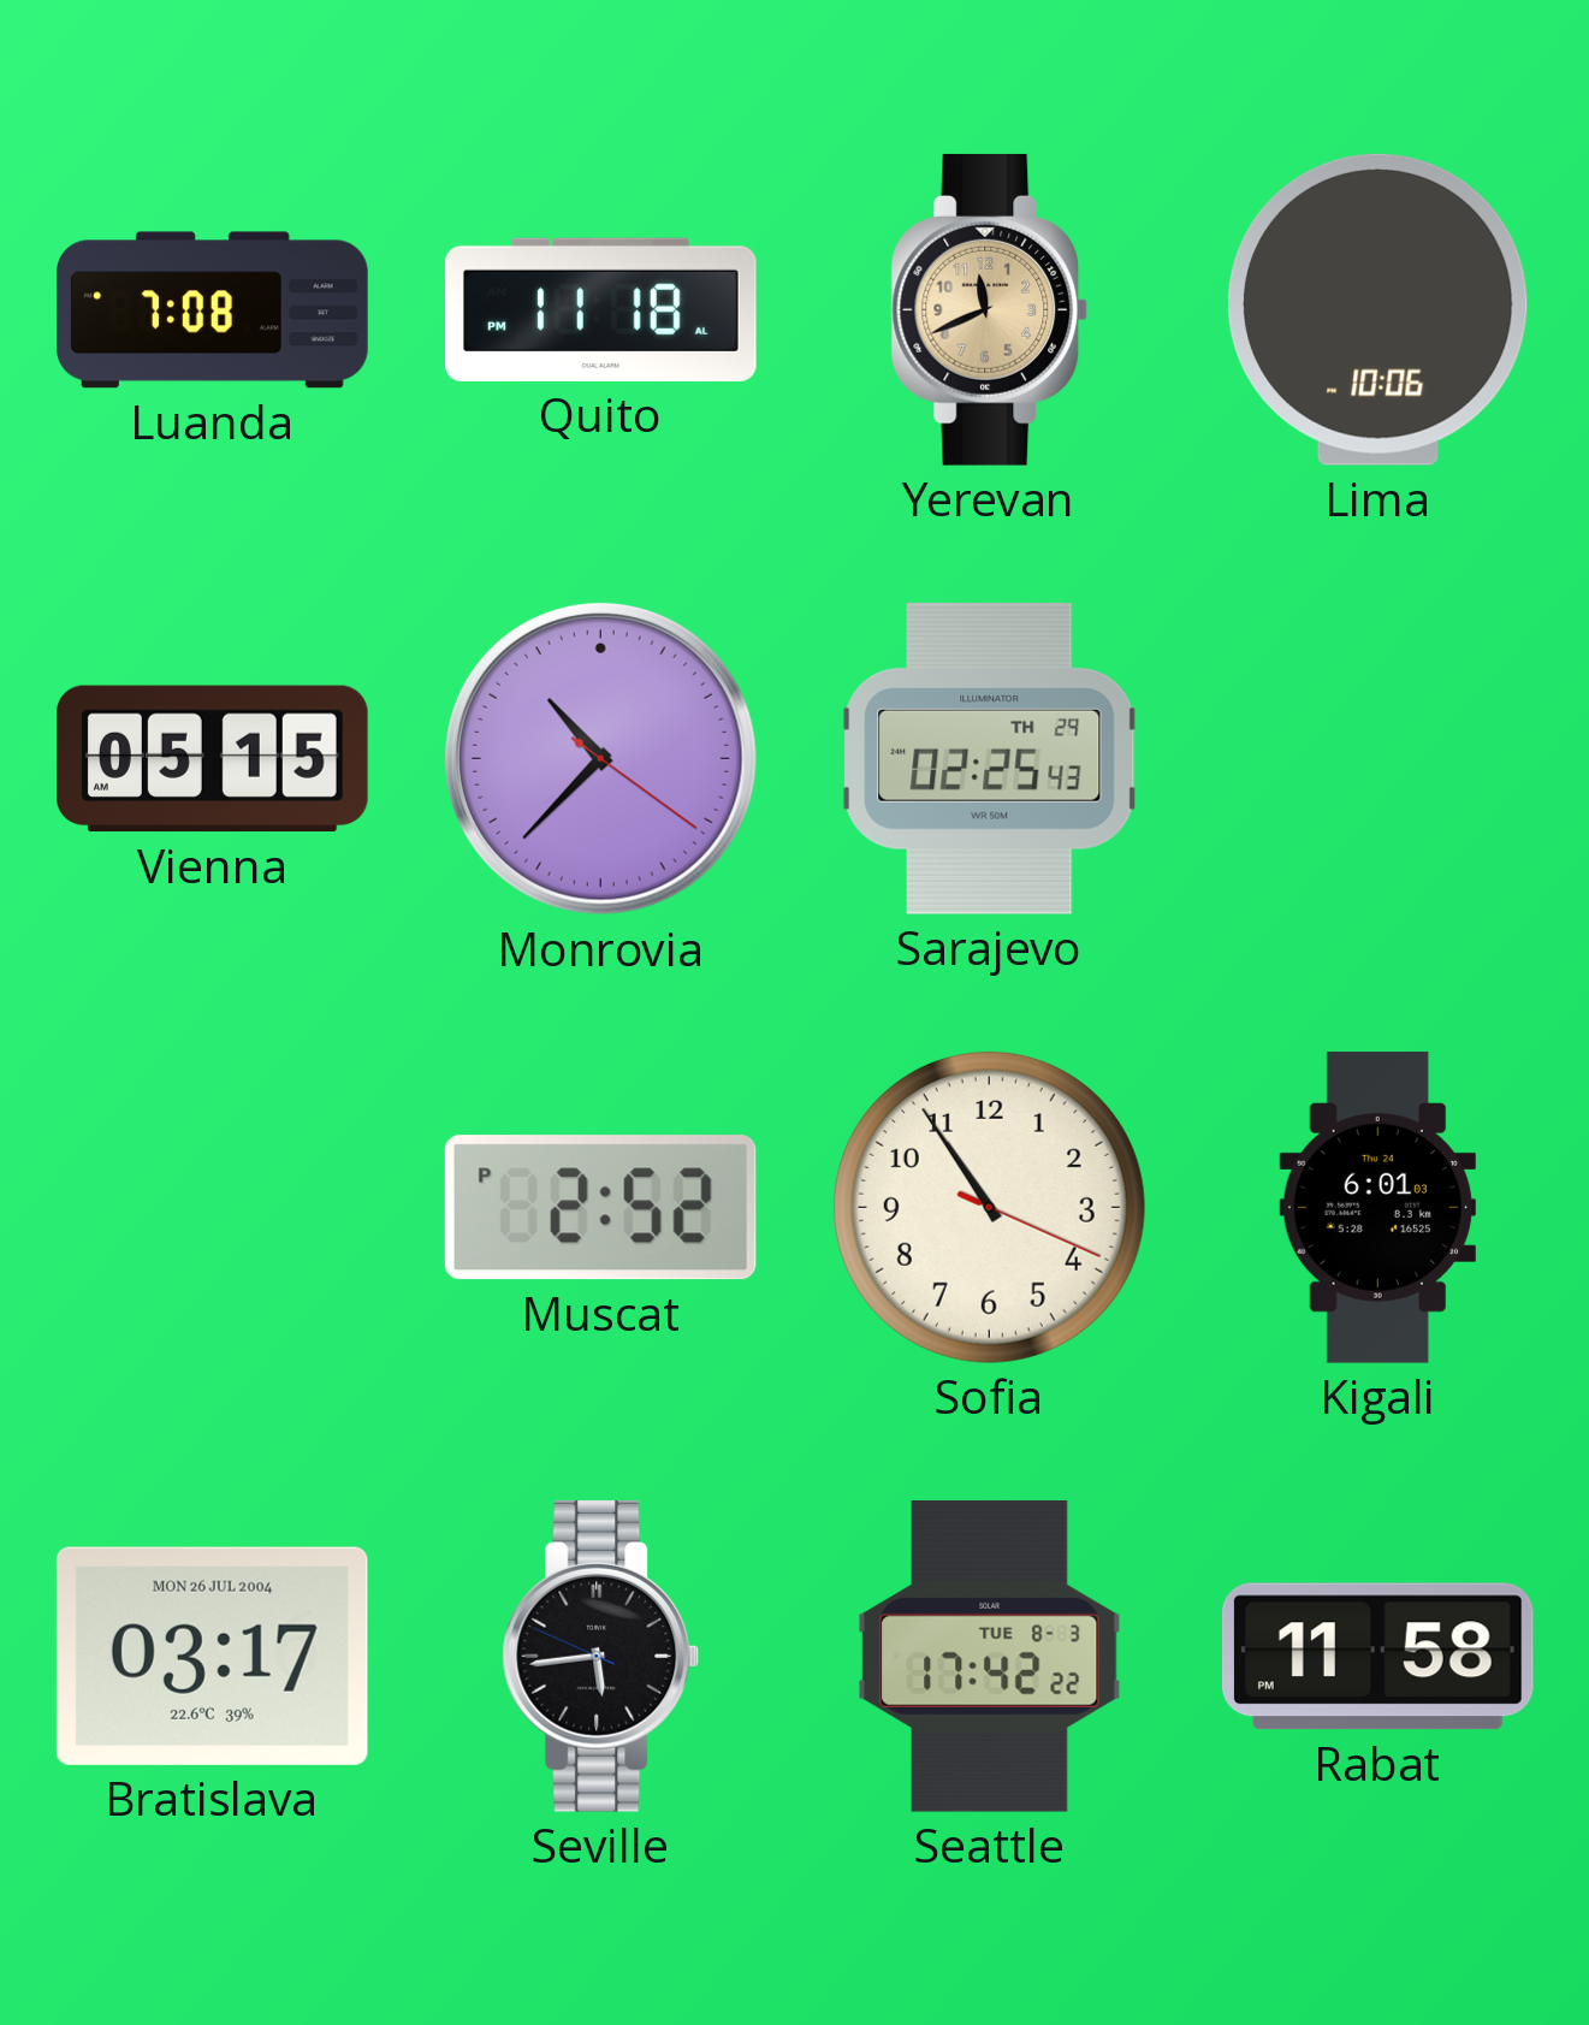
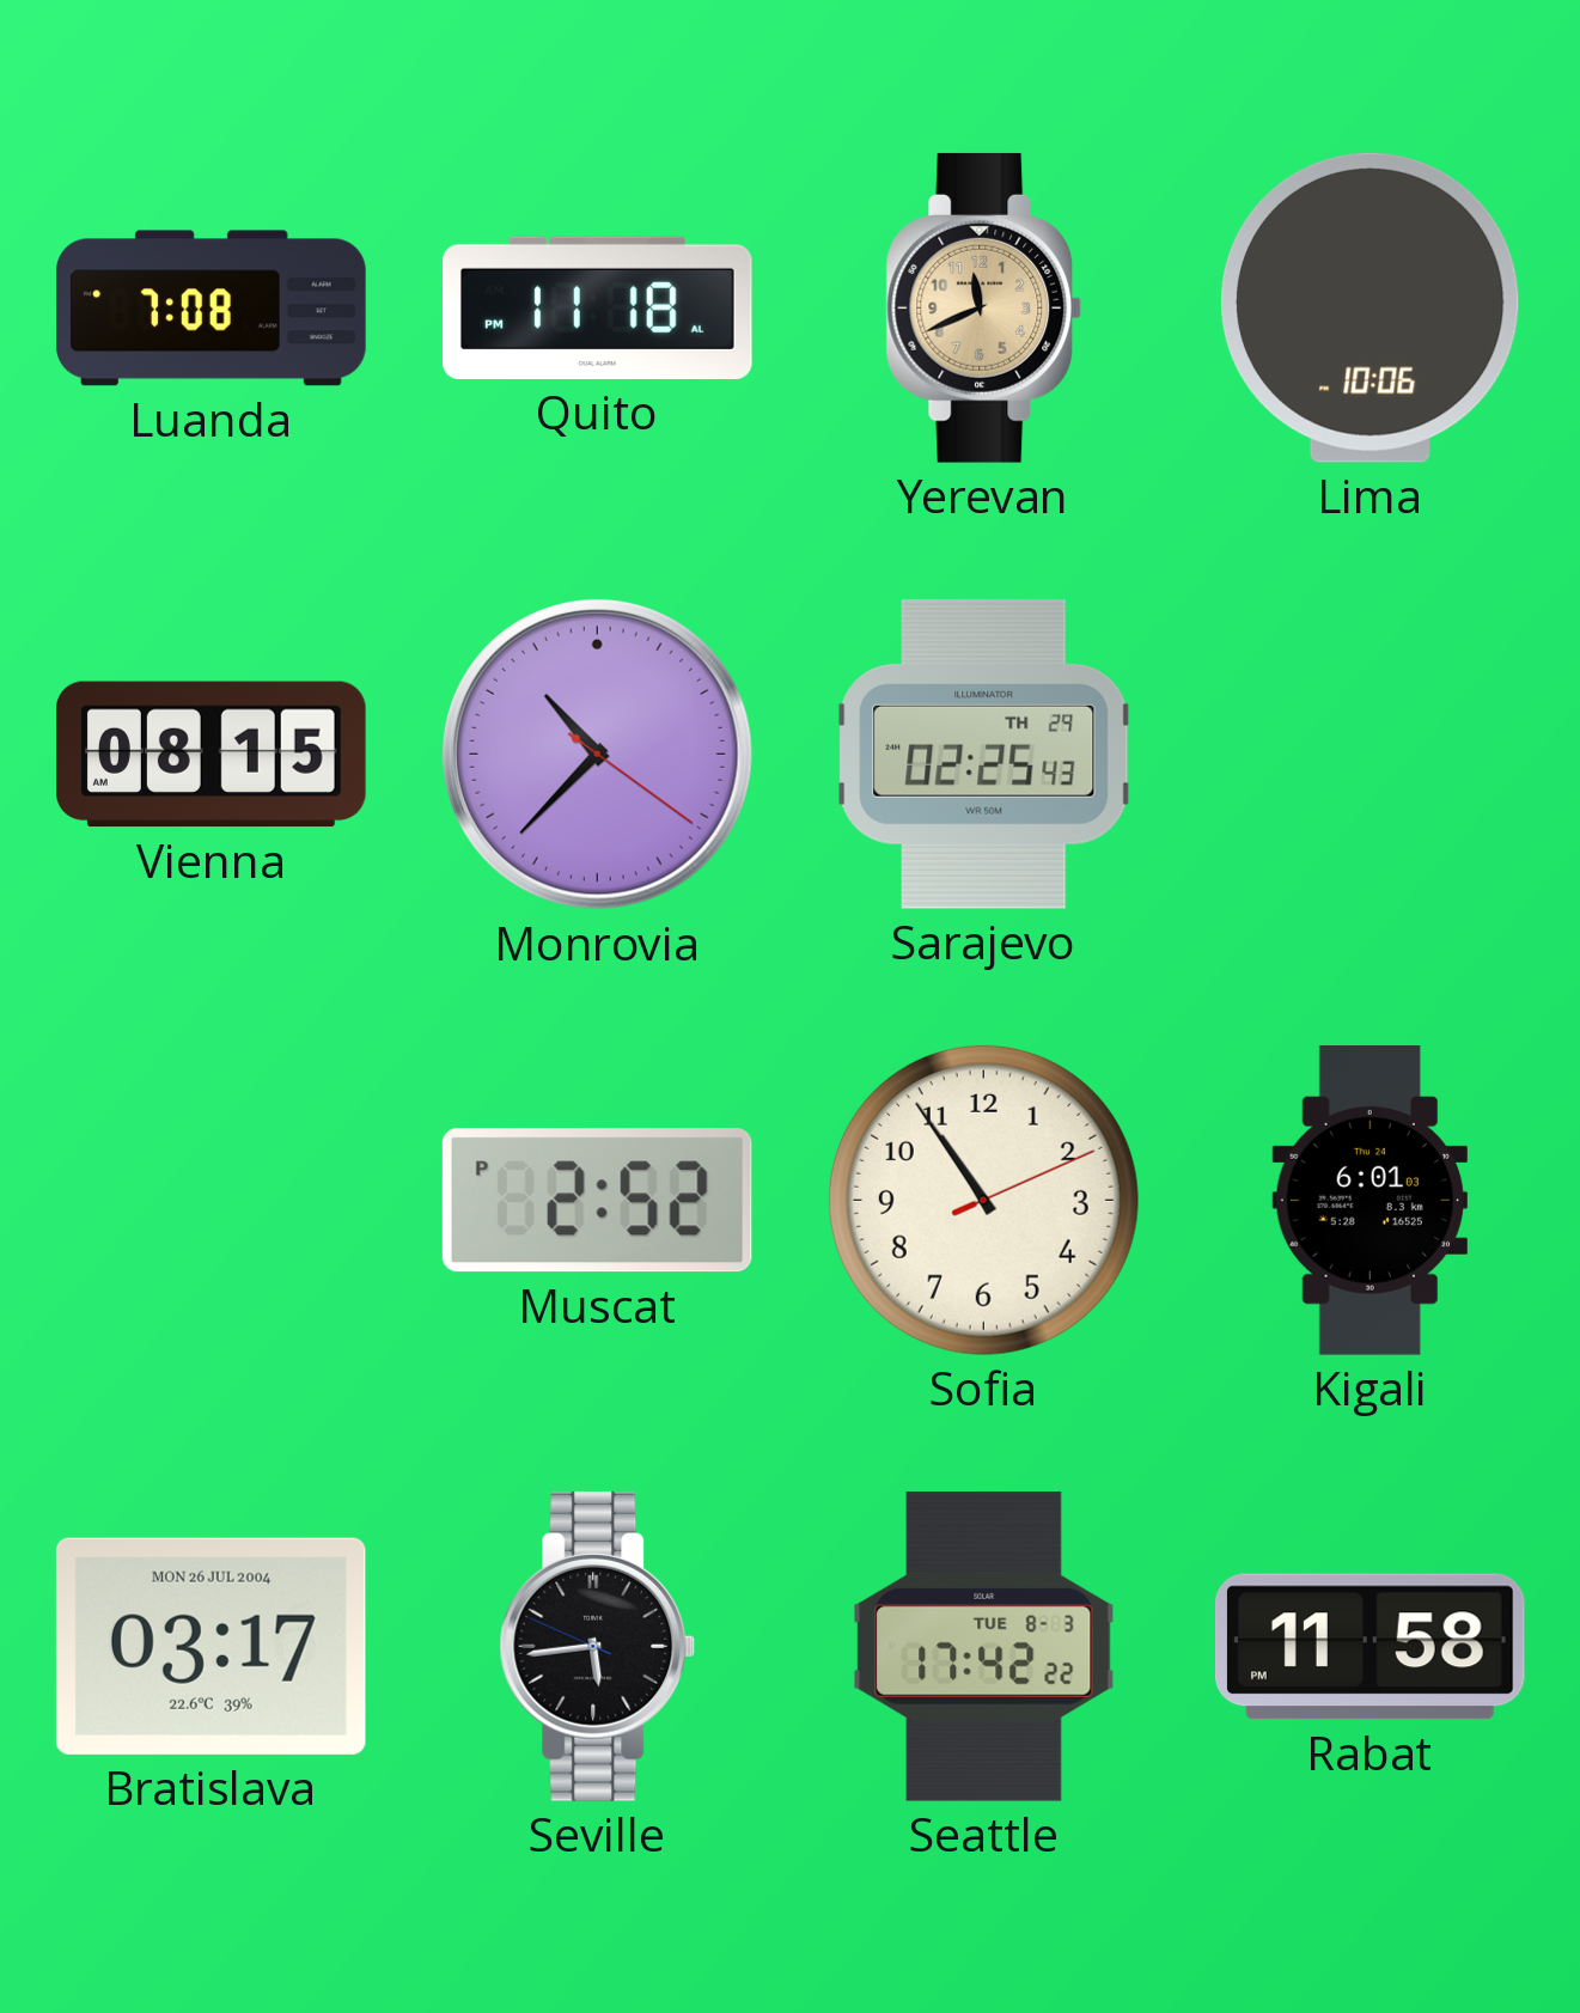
Vienna: 05:15 -> 08:15
Sofia: 10:54:19 -> 10:54:11
